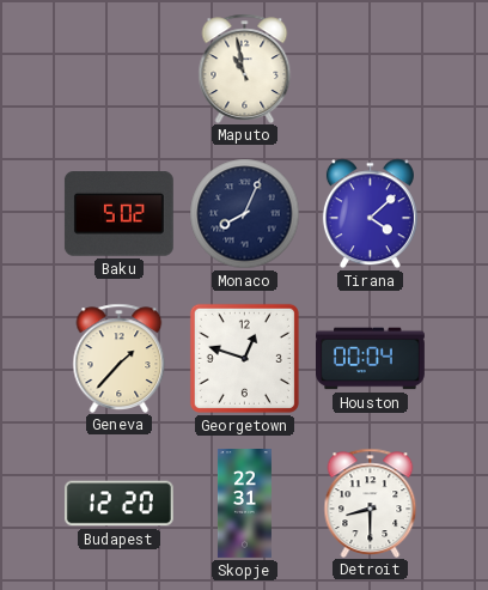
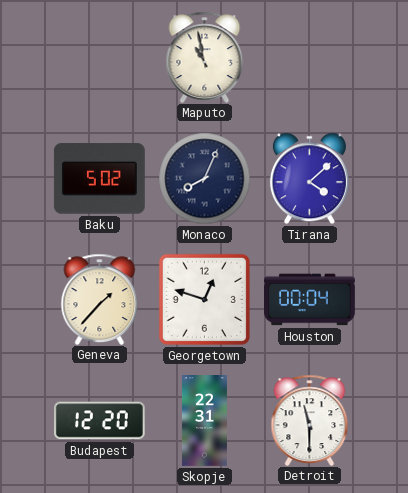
Detroit: 8:30 -> 11:30
